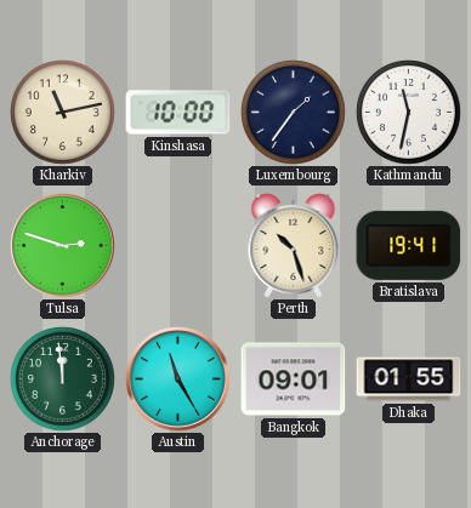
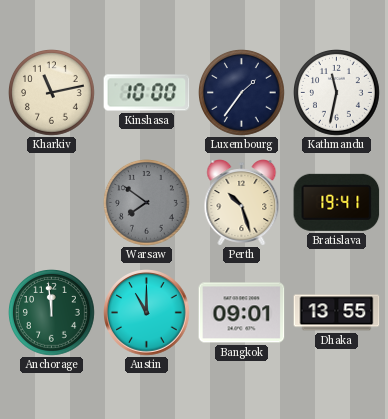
Tulsa: 2:48 -> none
Warsaw: none -> 7:51
Austin: 11:25 -> 11:00
Dhaka: 01:55 -> 13:55
